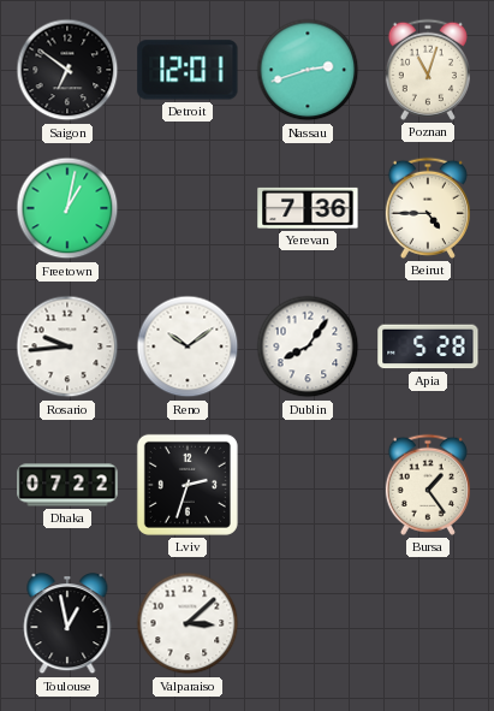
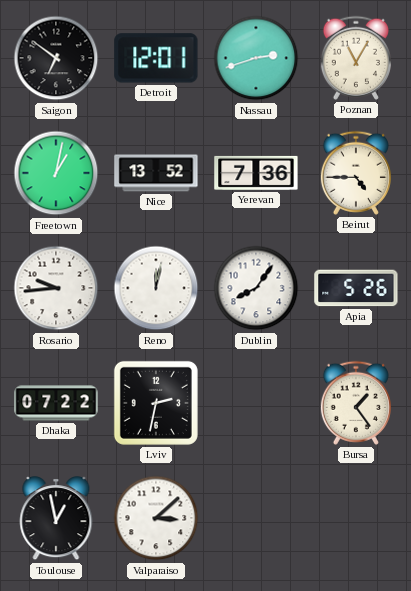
Poznan: 11:03 -> 11:05
Nice: none -> 13:52
Reno: 10:09 -> 12:02
Apia: 5:28 -> 5:26
Lviv: 2:33 -> 2:32
